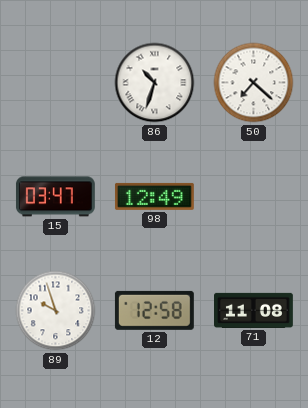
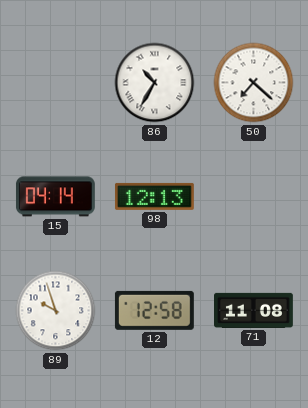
86: 10:33 -> 10:35
15: 03:47 -> 04:14
98: 12:49 -> 12:13
